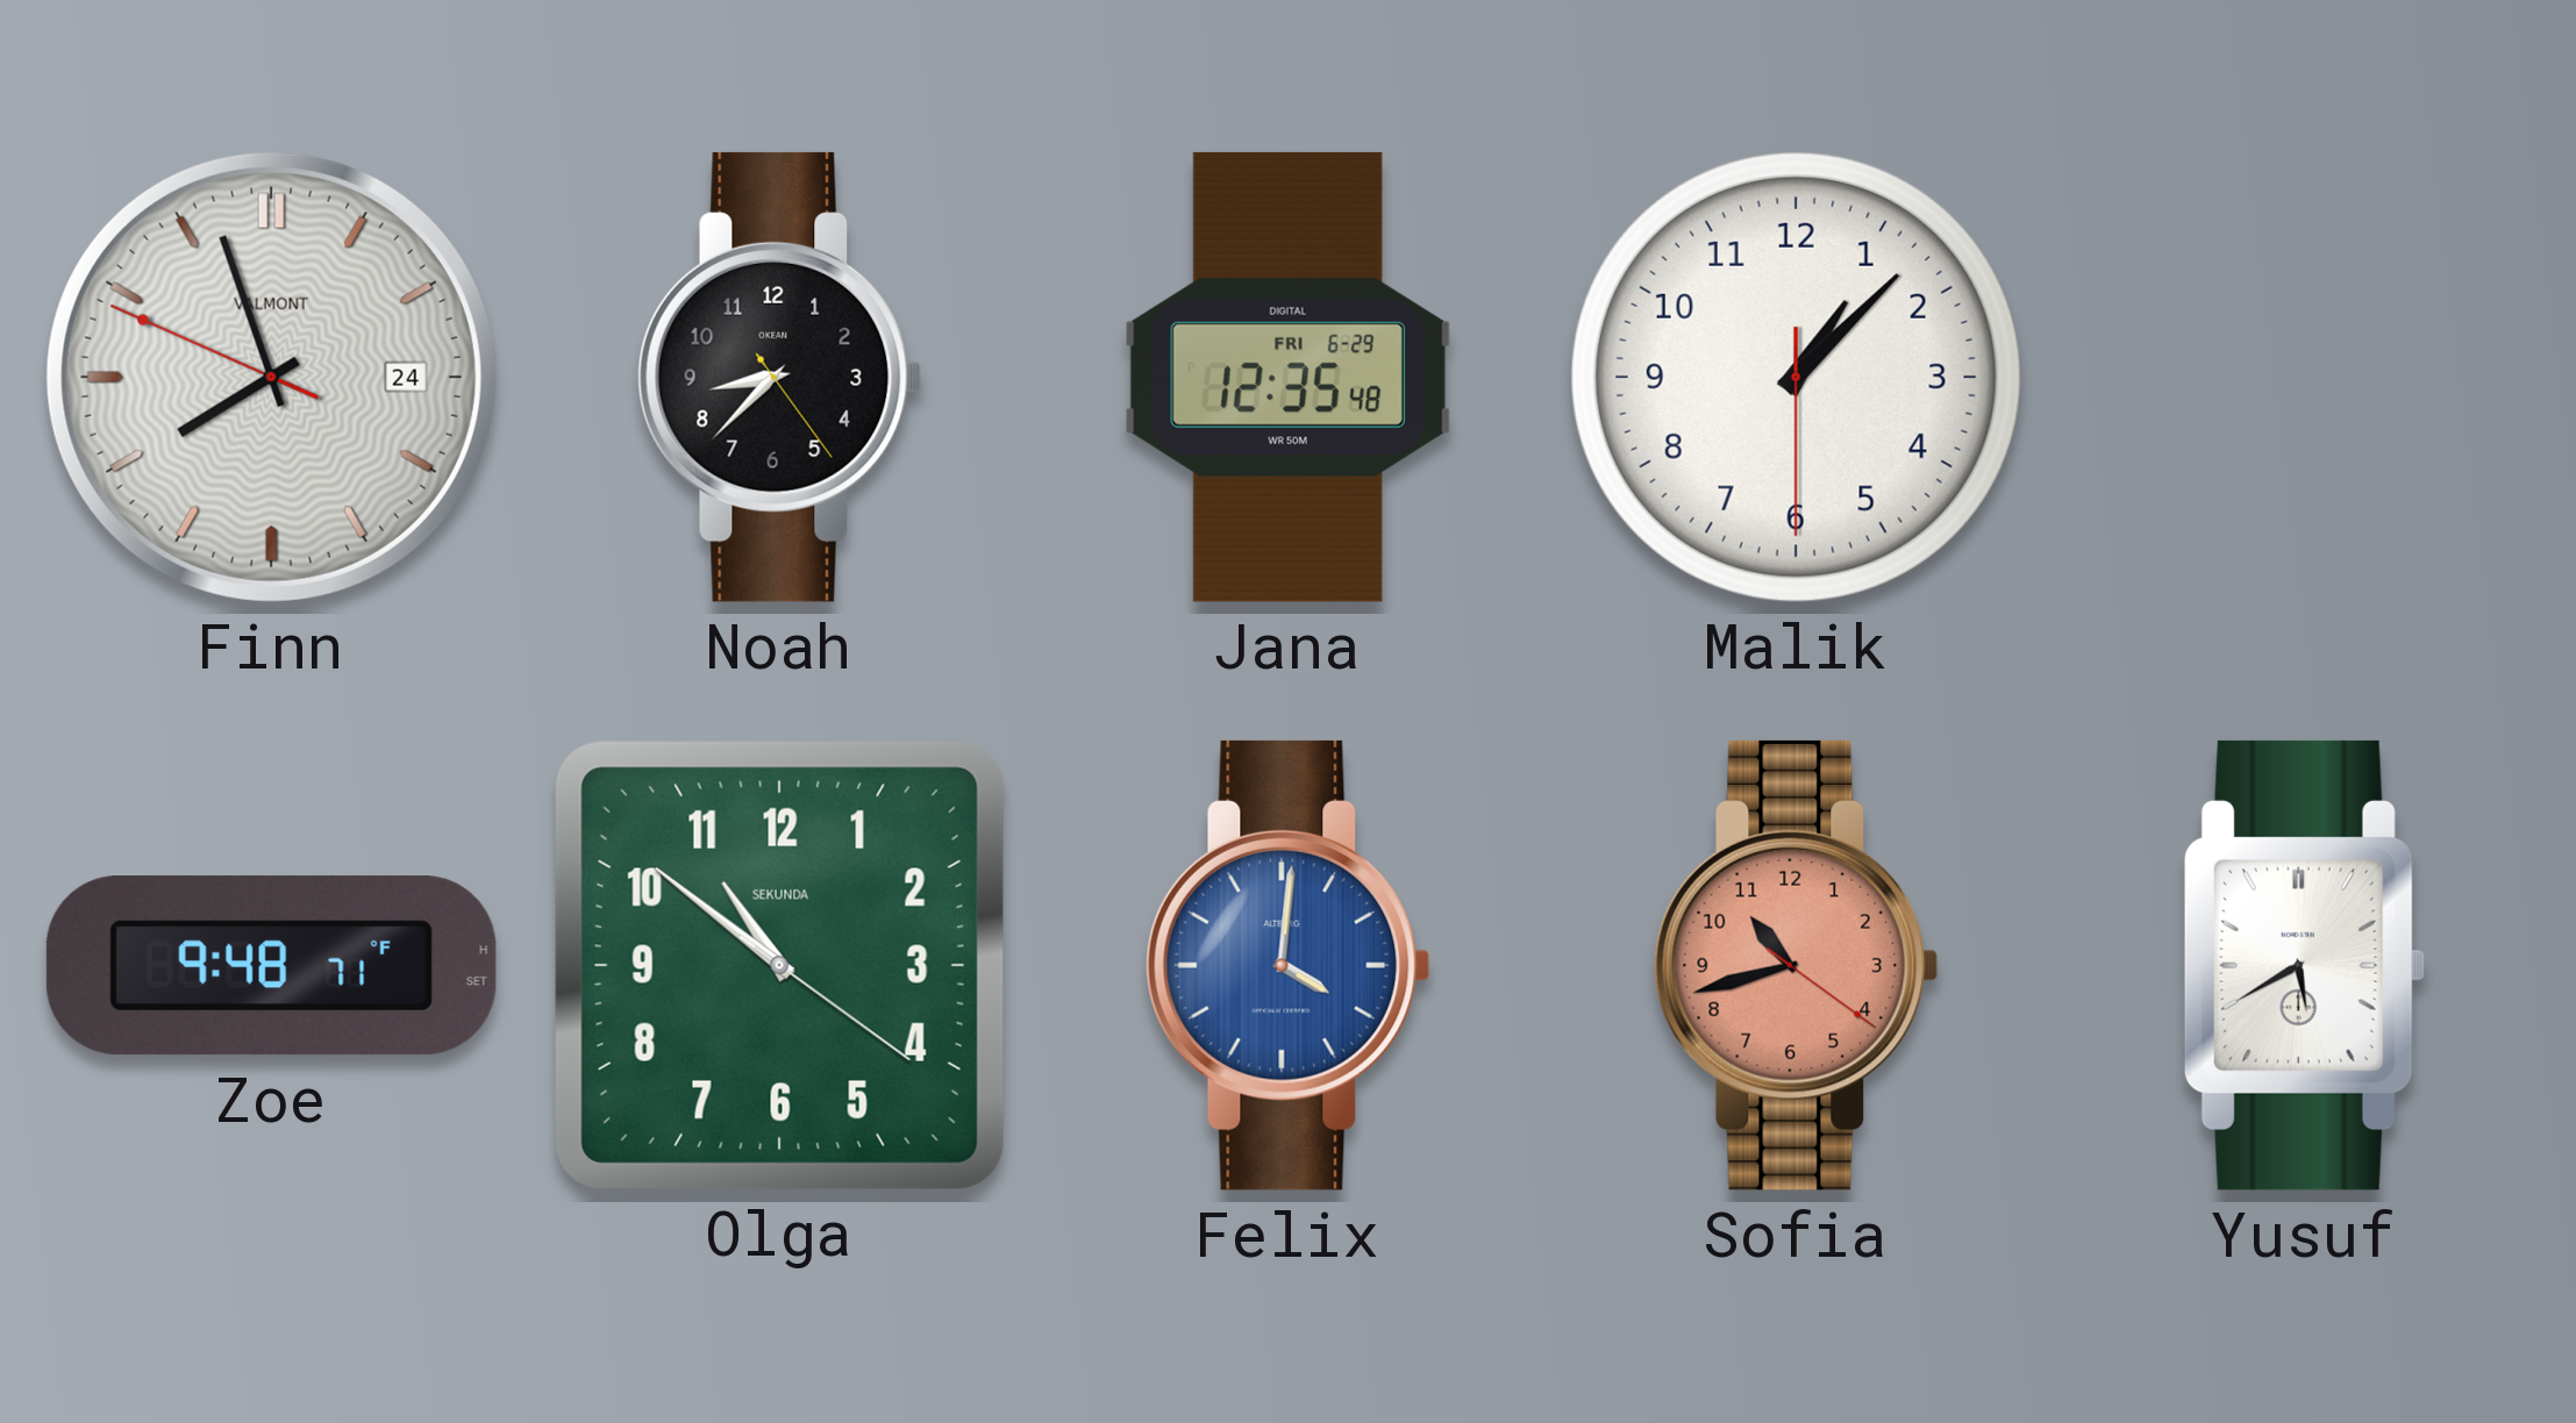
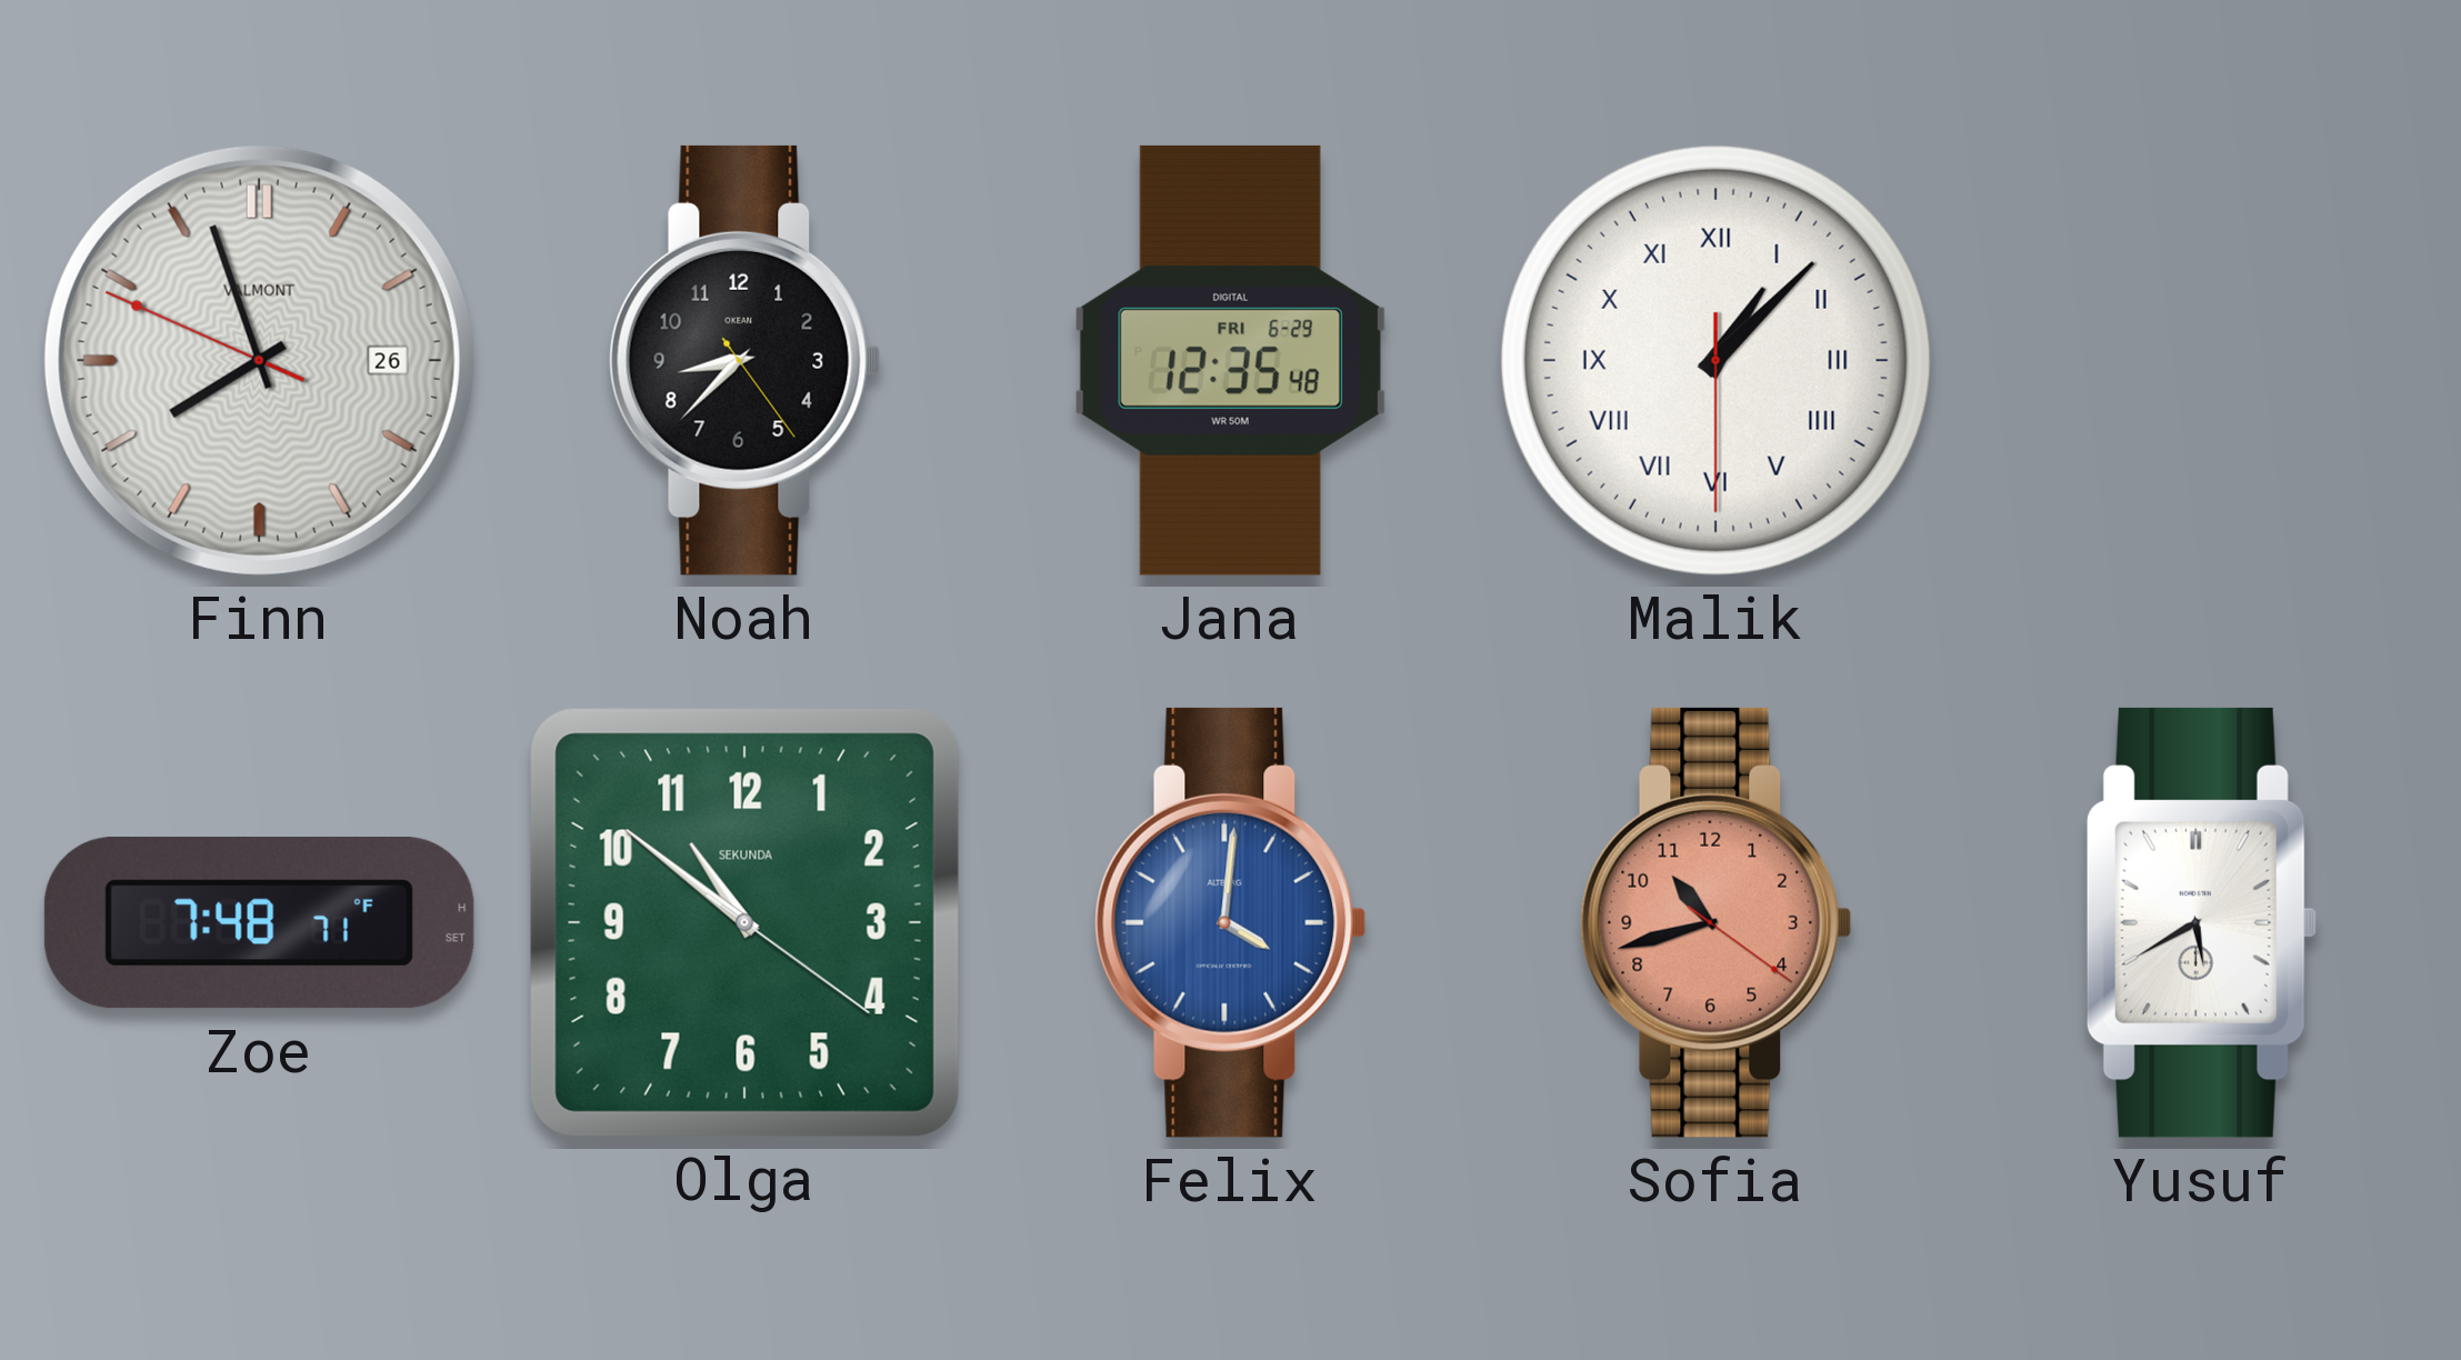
Finn date: 24 -> 26
Malik numerals: Arabic -> Roman
Zoe: 9:48 -> 7:48
